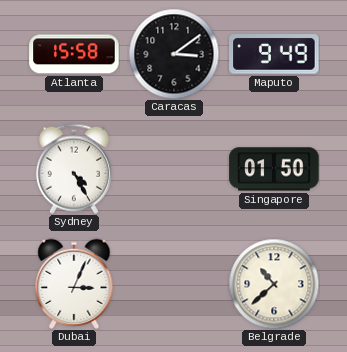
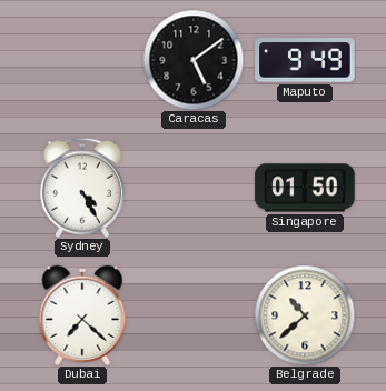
Atlanta: 15:58 -> none
Caracas: 3:09 -> 5:09
Dubai: 3:04 -> 7:22
